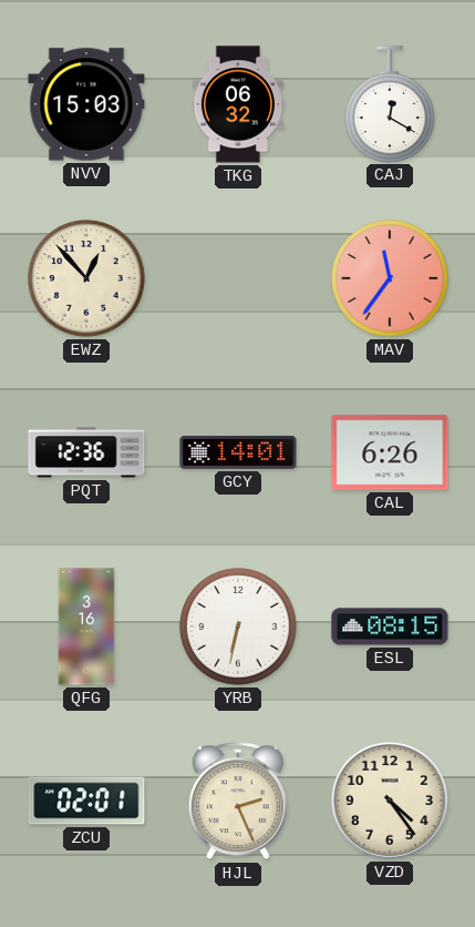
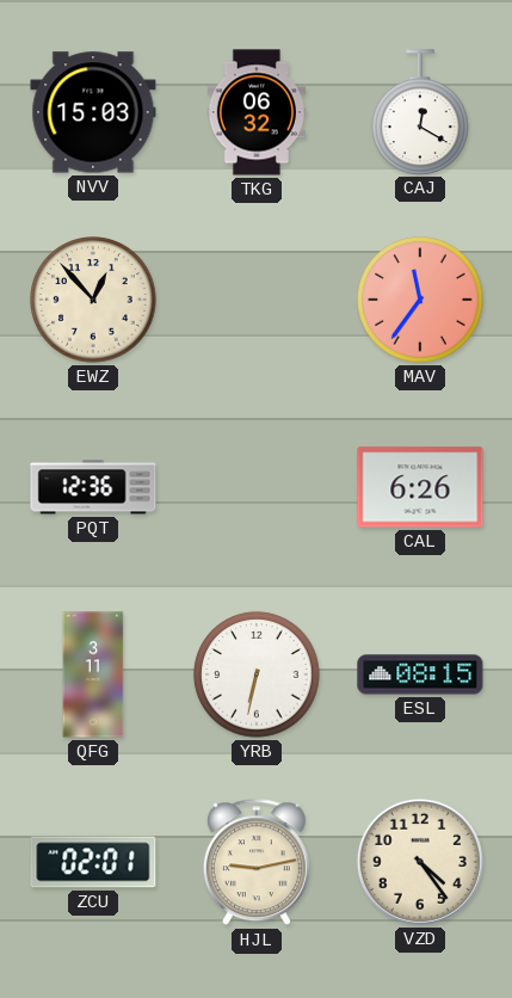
GCY: 14:01 -> none
QFG: 3:16 -> 3:11
HJL: 2:26 -> 9:13
